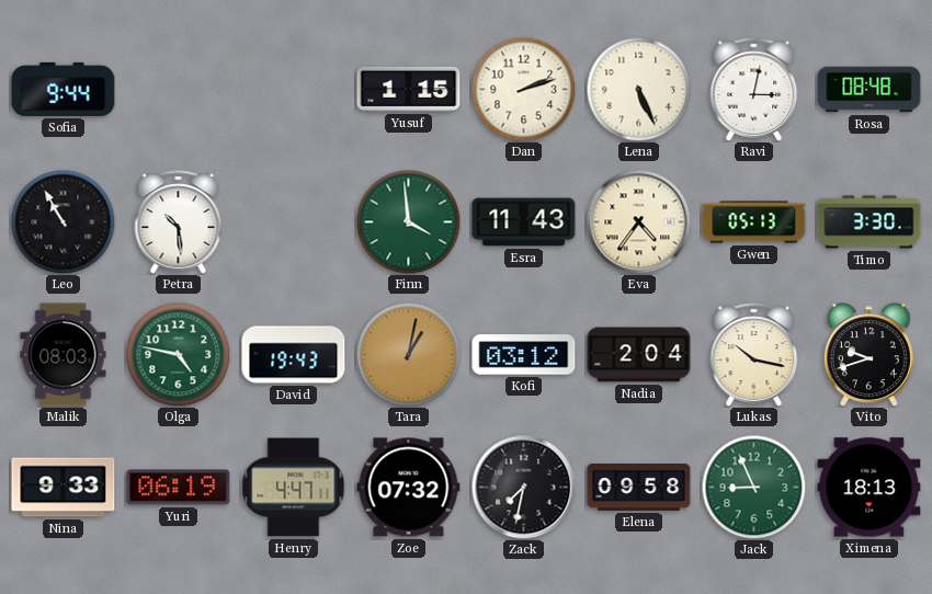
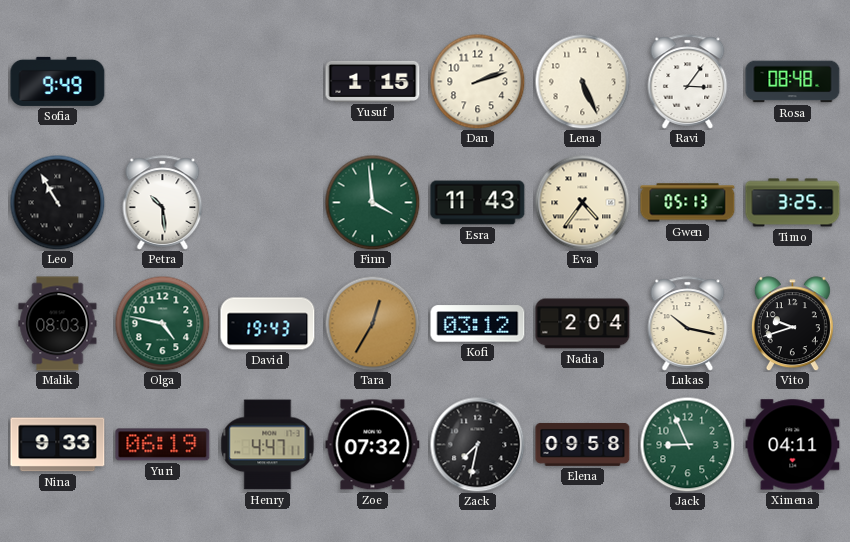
Sofia: 9:44 -> 9:49
Ravi: 3:02 -> 3:06
Timo: 3:30 -> 3:25
Tara: 1:02 -> 12:35
Ximena: 18:13 -> 04:11
